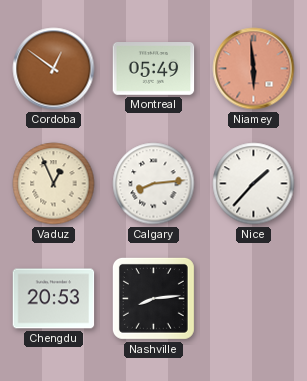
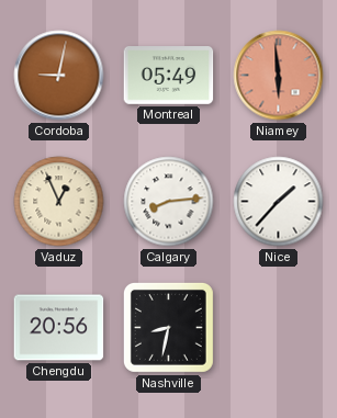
Cordoba: 12:51 -> 9:02
Chengdu: 20:53 -> 20:56
Nashville: 8:14 -> 8:32
